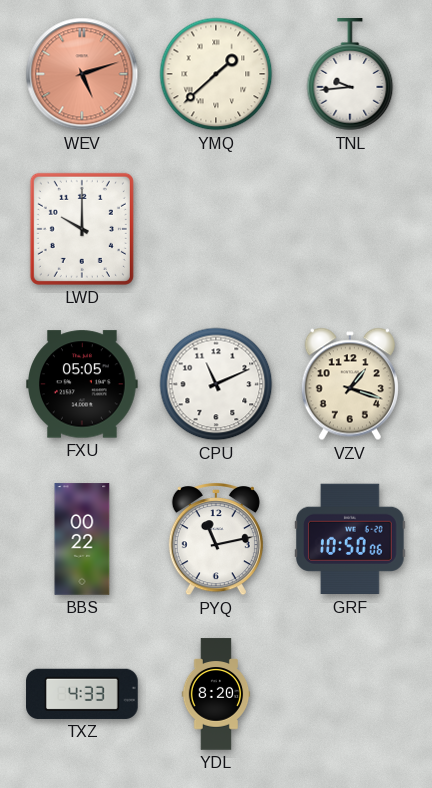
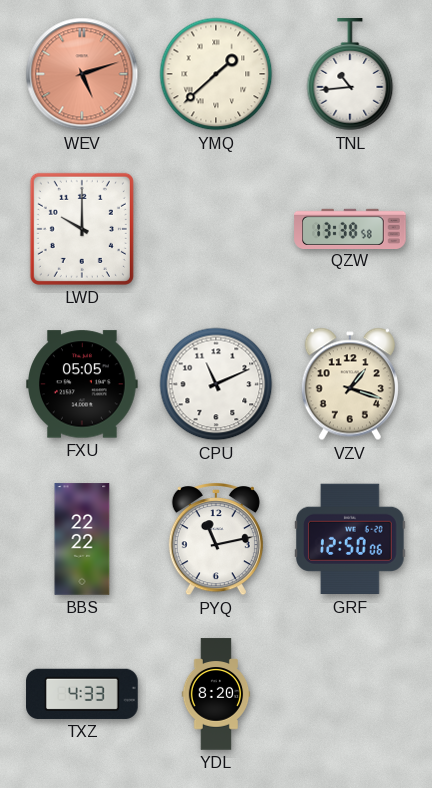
TNL: 9:44 -> 10:44
QZW: none -> 13:38
BBS: 00:22 -> 22:22
GRF: 10:50 -> 12:50
